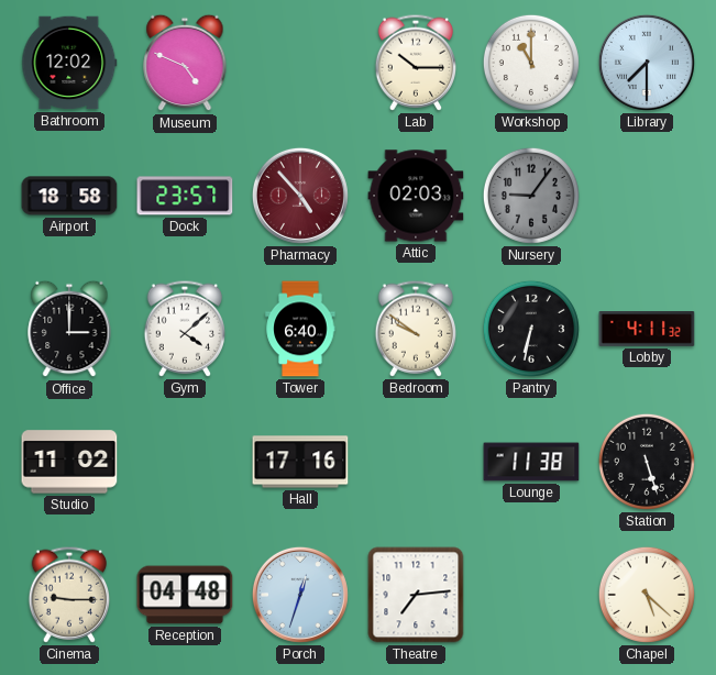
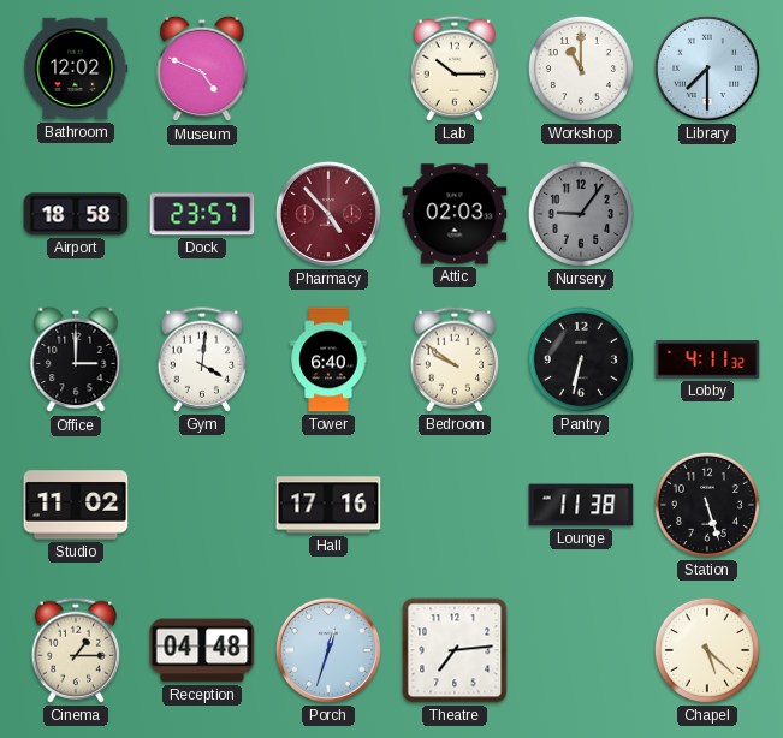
Gym: 4:08 -> 4:01
Cinema: 9:15 -> 1:15
